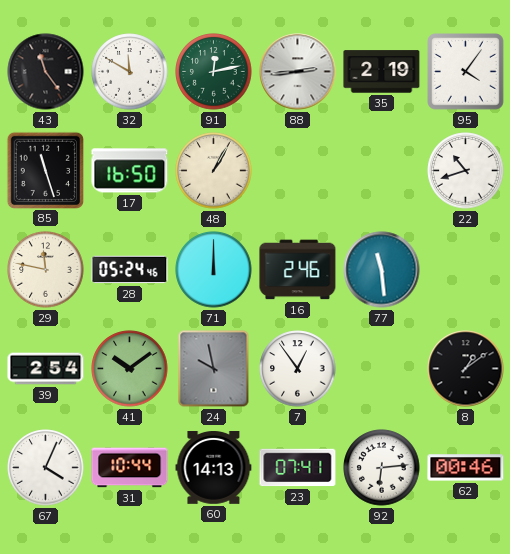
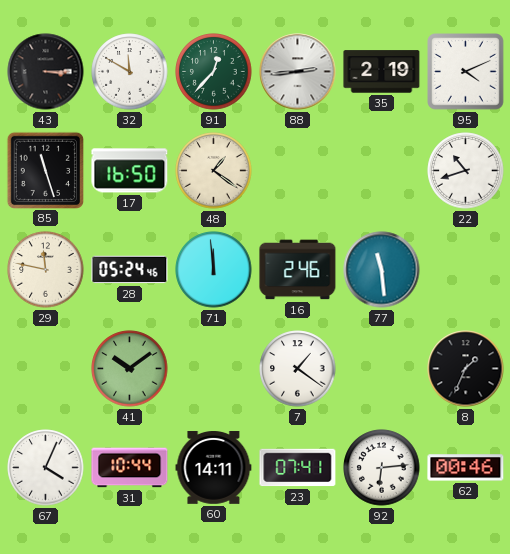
43: 11:24 -> 3:15
91: 12:13 -> 12:37
95: 4:06 -> 4:11
48: 1:05 -> 1:21
71: 12:00 -> 11:59
39: 2:54 -> none
24: 9:58 -> none
7: 12:54 -> 1:21
8: 1:09 -> 1:34
60: 14:13 -> 14:11
